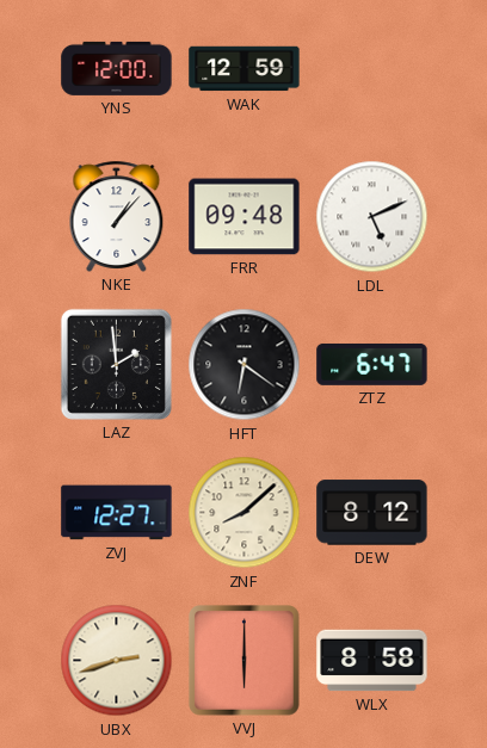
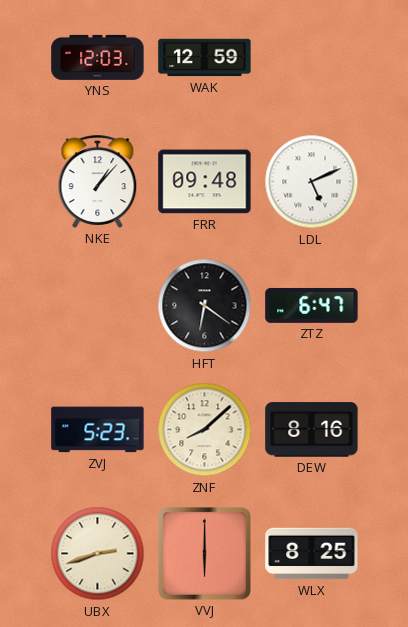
YNS: 12:00 -> 12:03
LAZ: 1:59 -> none
ZVJ: 12:27 -> 5:23
DEW: 8:12 -> 8:16
WLX: 8:58 -> 8:25
